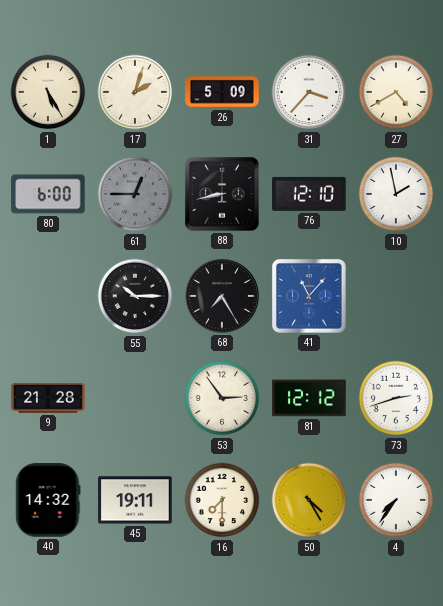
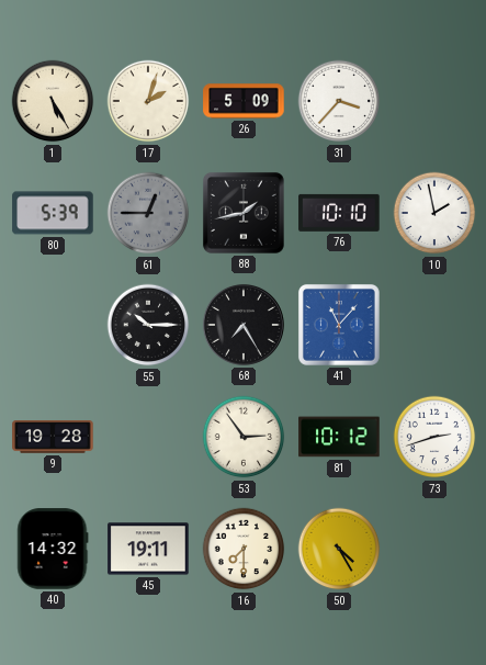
27: 4:40 -> none
80: 6:00 -> 5:39
88: 8:43 -> 1:43
76: 12:10 -> 10:10
9: 21:28 -> 19:28
81: 12:12 -> 10:12
4: 7:36 -> none
